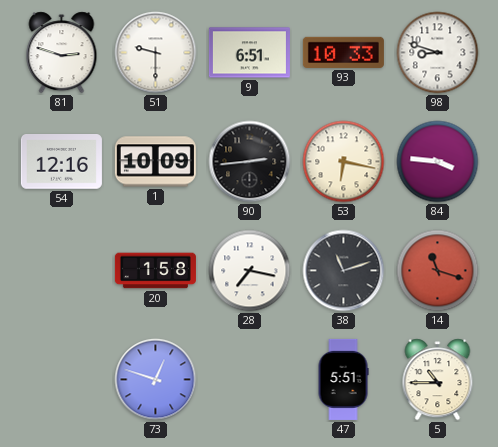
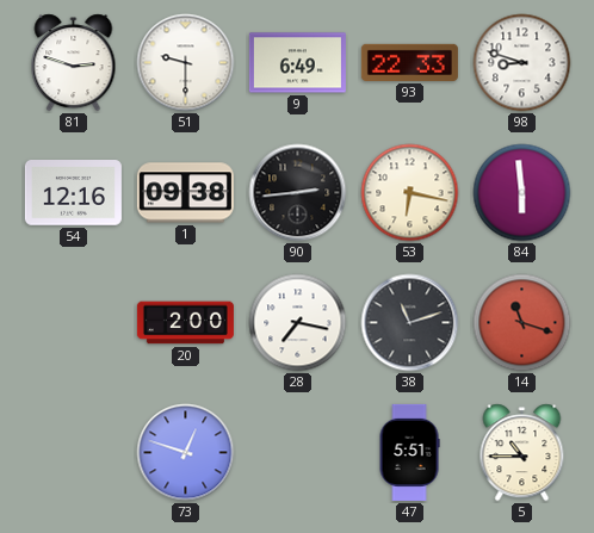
9: 6:51 -> 6:49
93: 10:33 -> 22:33
1: 10:09 -> 09:38
84: 3:46 -> 5:59
20: 1:58 -> 2:00
